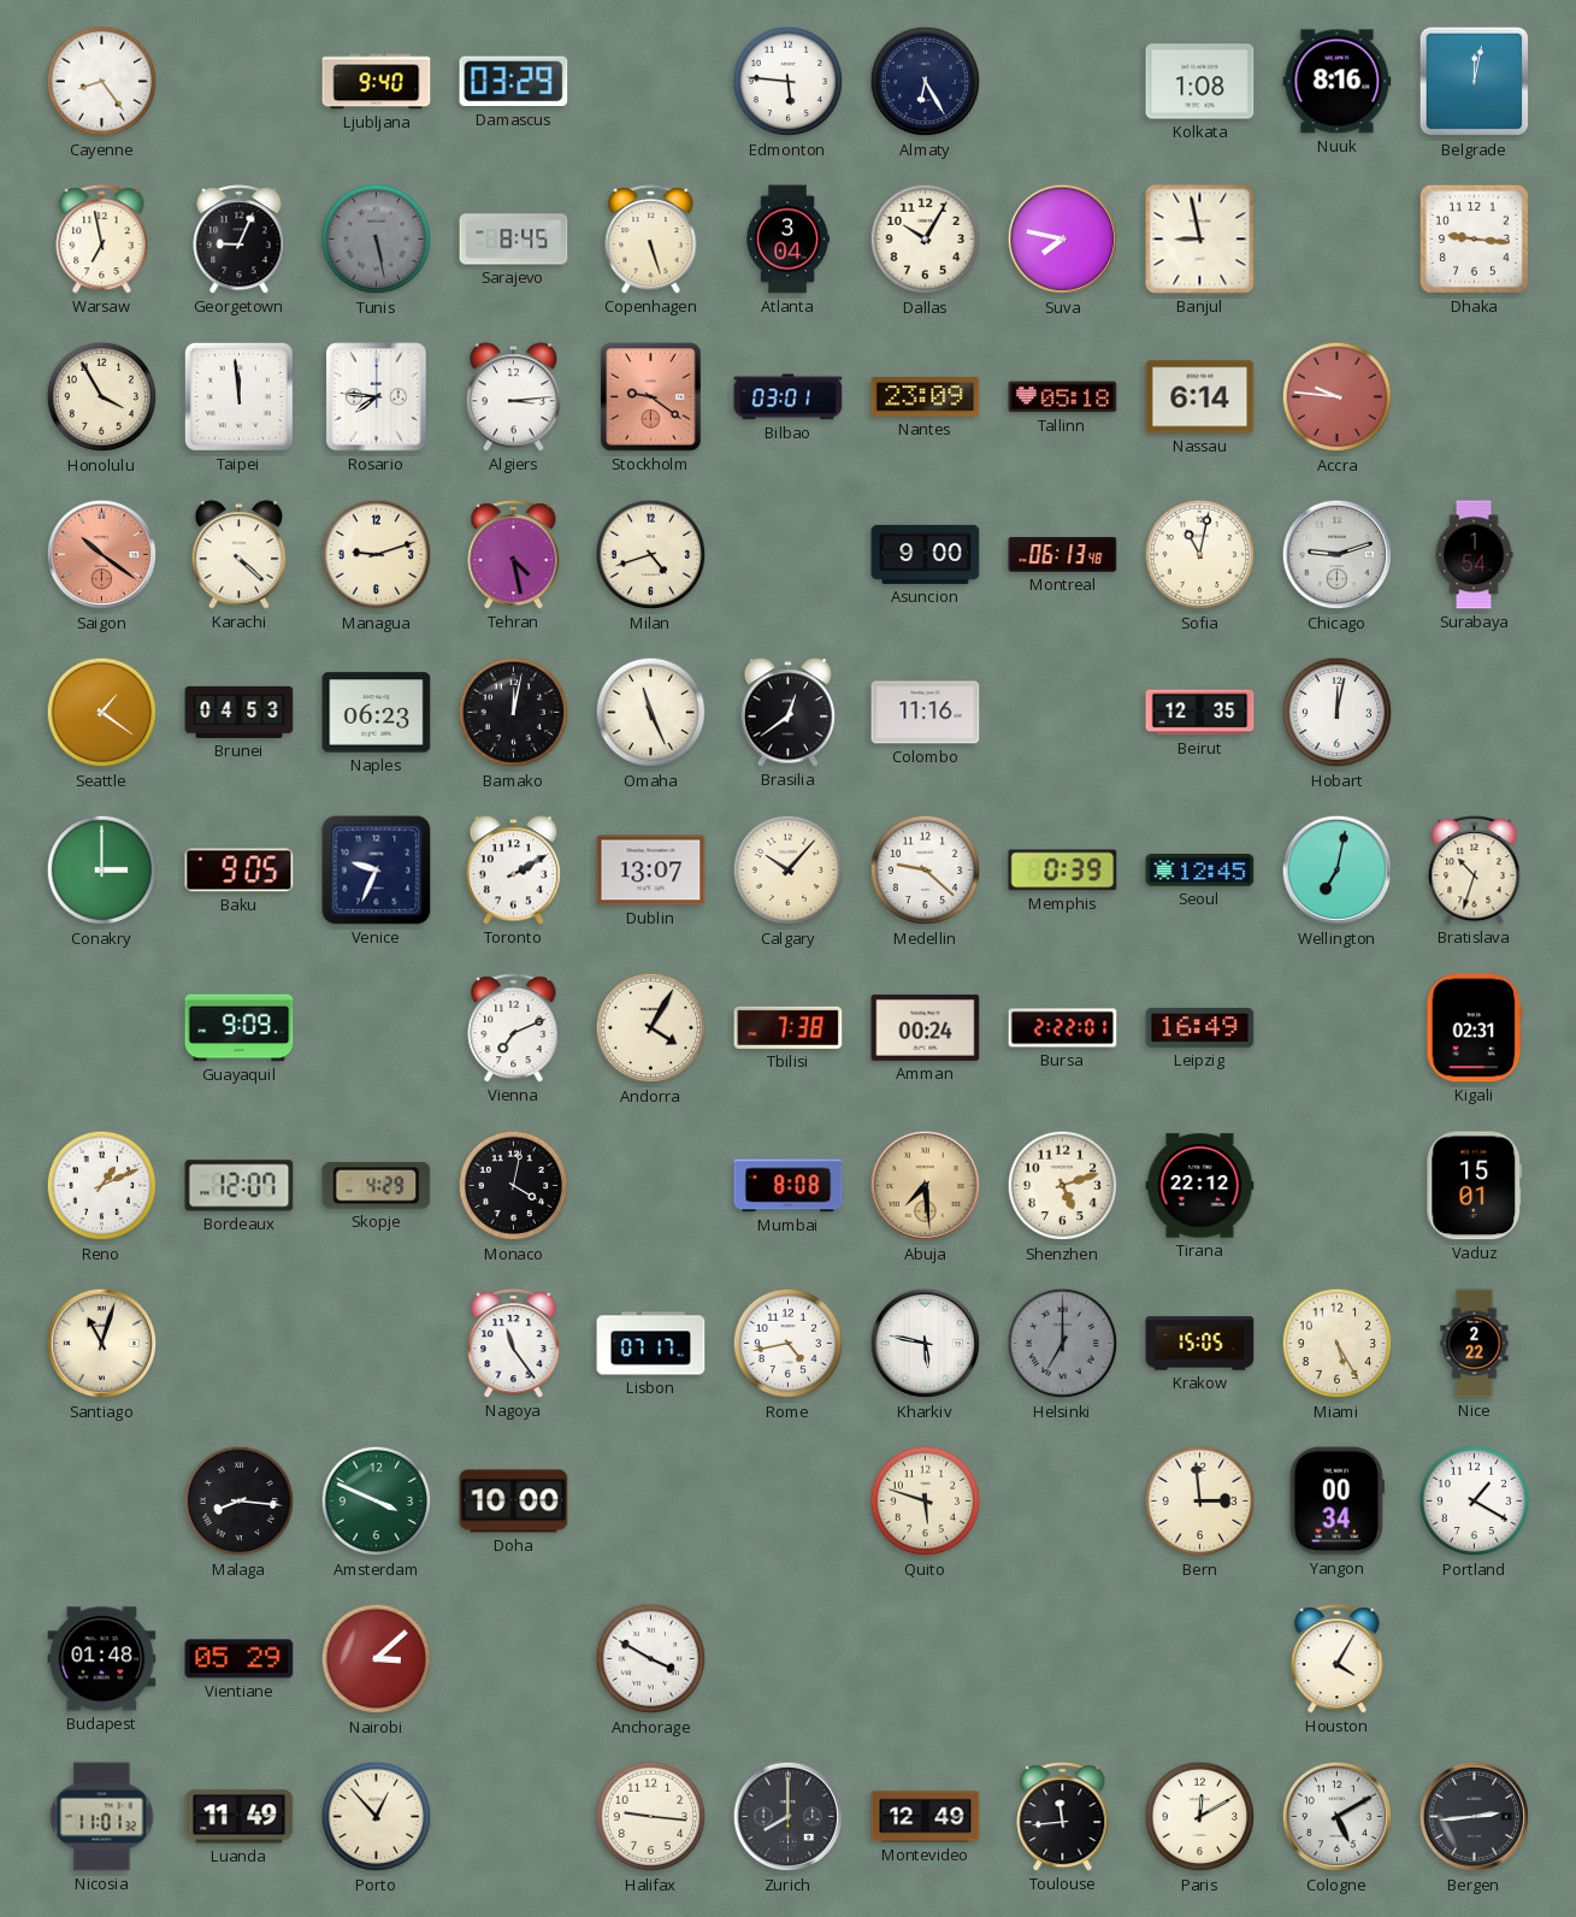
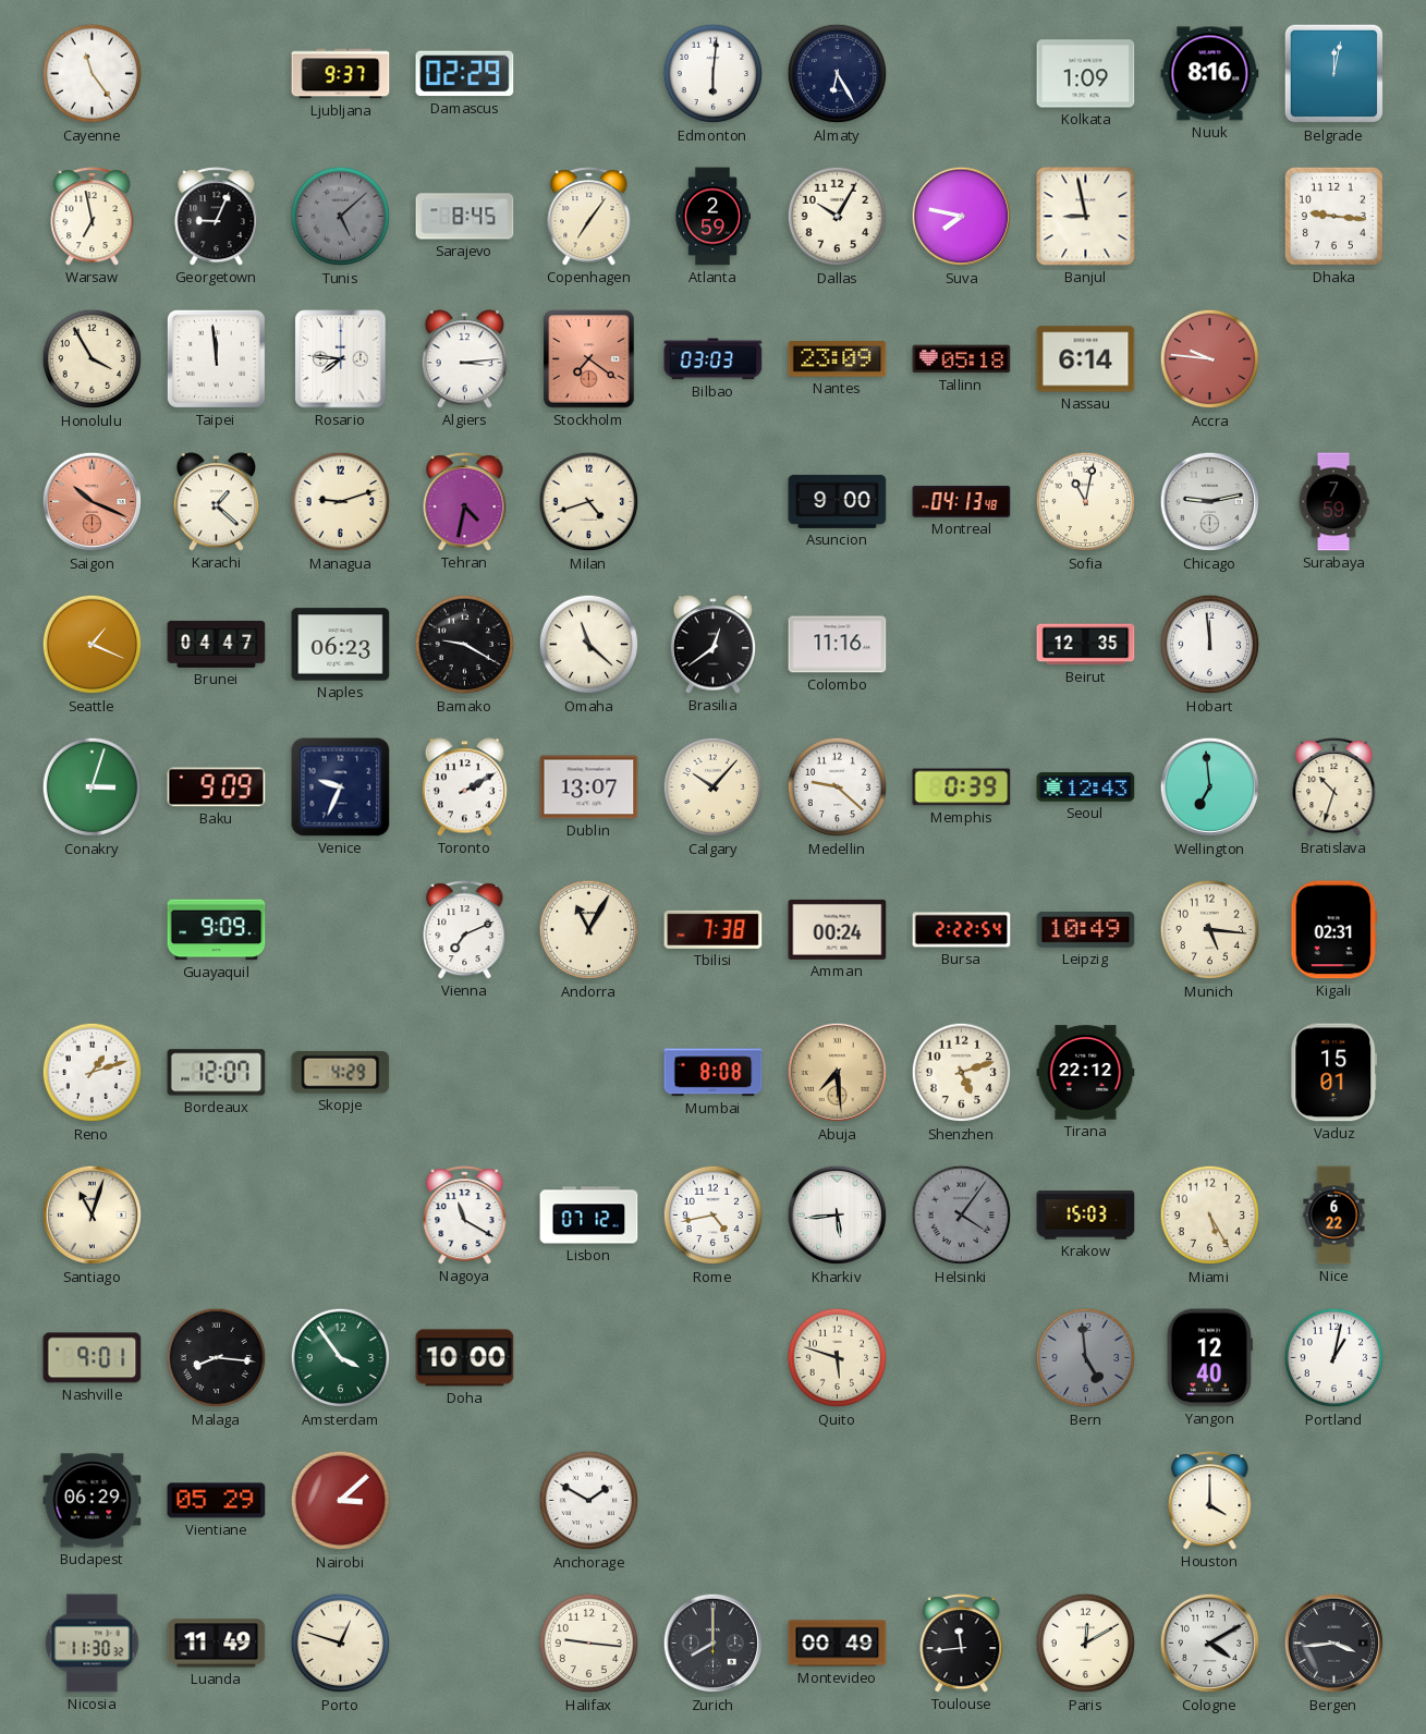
Cayenne: 8:24 -> 11:24
Ljubljana: 9:40 -> 9:37
Damascus: 03:29 -> 02:29
Edmonton: 5:46 -> 6:01
Kolkata: 1:08 -> 1:09
Tunis: 5:28 -> 5:08
Copenhagen: 5:27 -> 7:06
Atlanta: 3:04 -> 2:59
Stockholm: 9:21 -> 7:21
Bilbao: 03:01 -> 03:03
Saigon: 10:21 -> 10:19
Karachi: 4:22 -> 1:22
Tehran: 4:28 -> 4:32
Montreal: 06:13 -> 04:13
Chicago: 9:12 -> 9:13
Surabaya: 1:54 -> 7:59
Seattle: 1:21 -> 1:19
Brunei: 04:53 -> 04:47
Bamako: 12:02 -> 9:20
Omaha: 11:26 -> 11:22
Hobart: 12:02 -> 11:59
Conakry: 3:00 -> 3:03
Baku: 9:05 -> 9:09
Seoul: 12:45 -> 12:43
Wellington: 7:02 -> 6:59
Andorra: 4:05 -> 11:05
Bursa: 2:22:01 -> 2:22:54
Leipzig: 16:49 -> 10:49
Munich: none -> 5:16
Reno: 1:11 -> 1:12
Monaco: 4:02 -> none
Nagoya: 11:24 -> 11:20
Lisbon: 07:17 -> 07:12
Kharkiv: 5:47 -> 5:44
Helsinki: 7:00 -> 4:06
Krakow: 15:05 -> 15:03
Nice: 2:22 -> 6:22
Nashville: none -> 9:01
Amsterdam: 3:49 -> 3:54
Bern: 2:59 -> 4:59
Bern dial: cream -> grey
Yangon: 00:34 -> 12:40
Portland: 1:20 -> 1:02
Budapest: 01:48 -> 06:29
Anchorage: 3:50 -> 1:50
Houston: 4:05 -> 4:00
Nicosia: 11:01 -> 11:30
Porto: 12:53 -> 12:48
Montevideo: 12:49 -> 00:49
Cologne: 5:10 -> 4:10
Bergen: 2:44 -> 3:44
